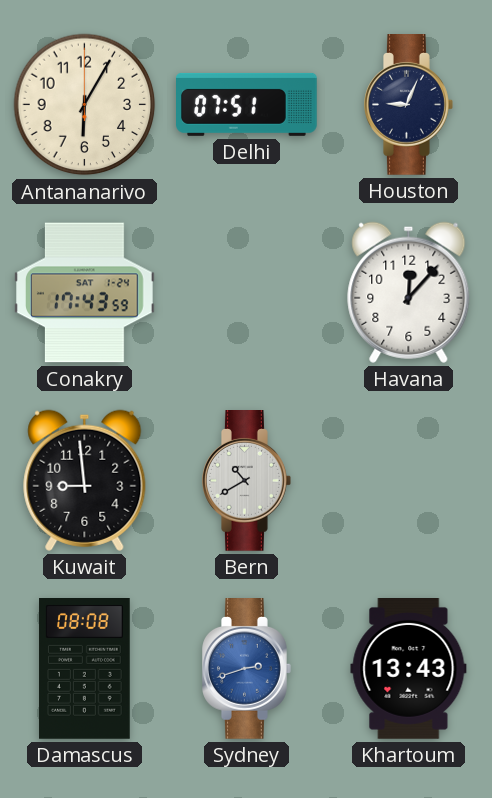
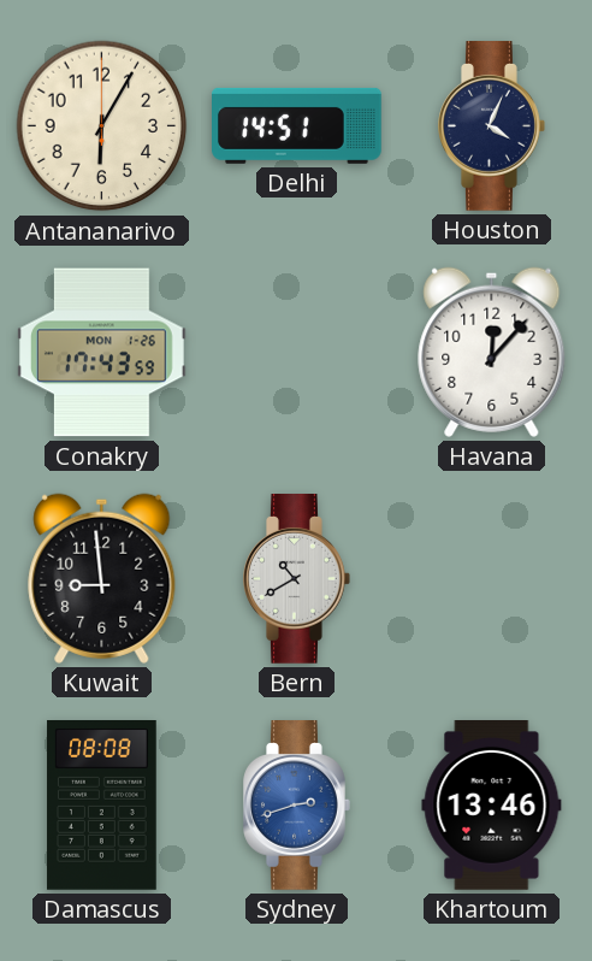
Delhi: 07:51 -> 14:51
Houston: 9:04 -> 4:04
Conakry date: SAT 1-24 -> MON 1-26
Khartoum: 13:43 -> 13:46
